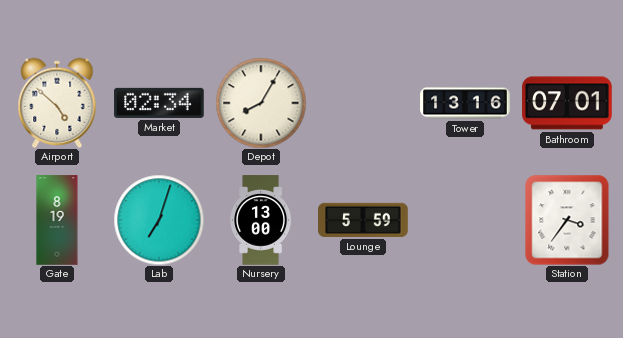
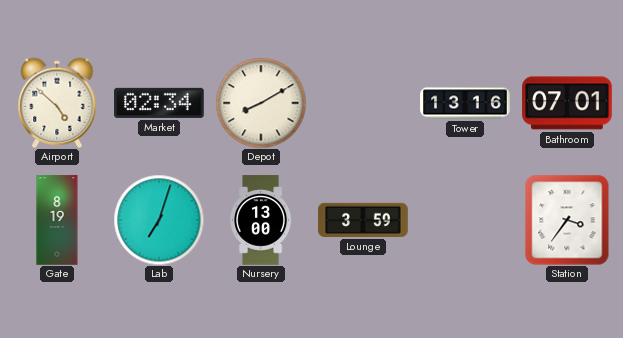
Depot: 8:05 -> 8:10
Lounge: 5:59 -> 3:59
